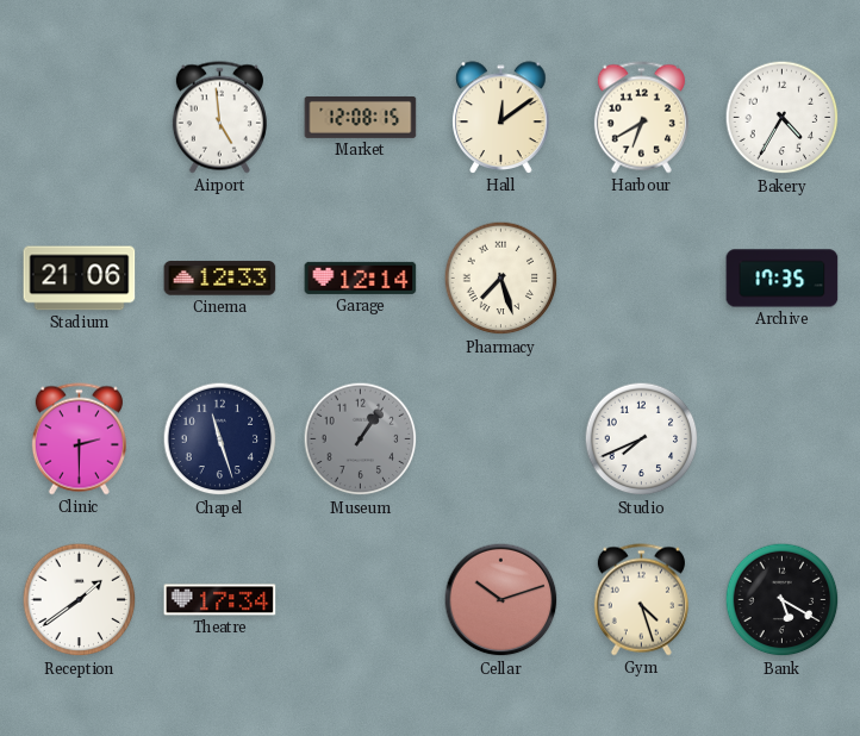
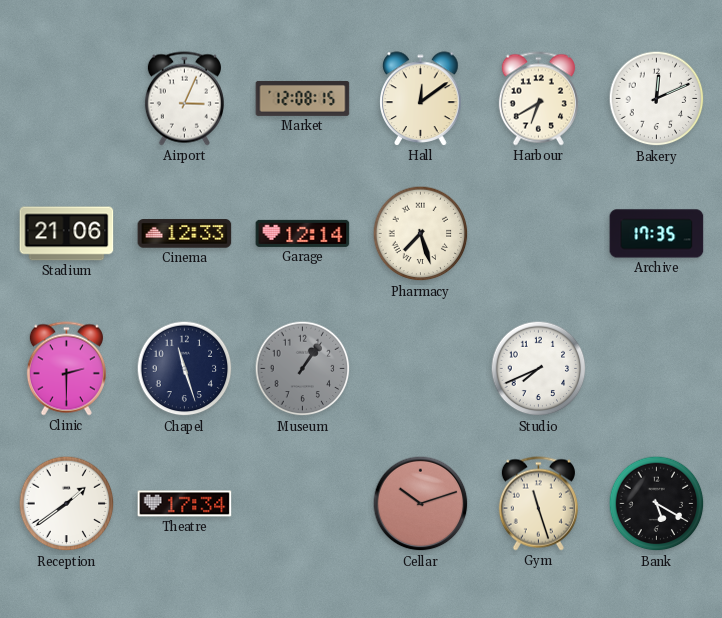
Airport: 4:59 -> 3:04
Bakery: 4:35 -> 12:11
Gym: 4:27 -> 11:27
